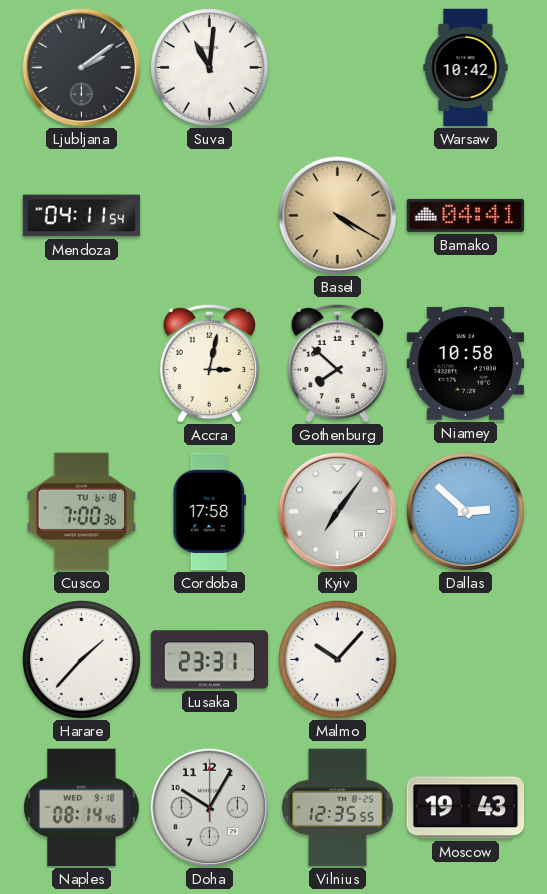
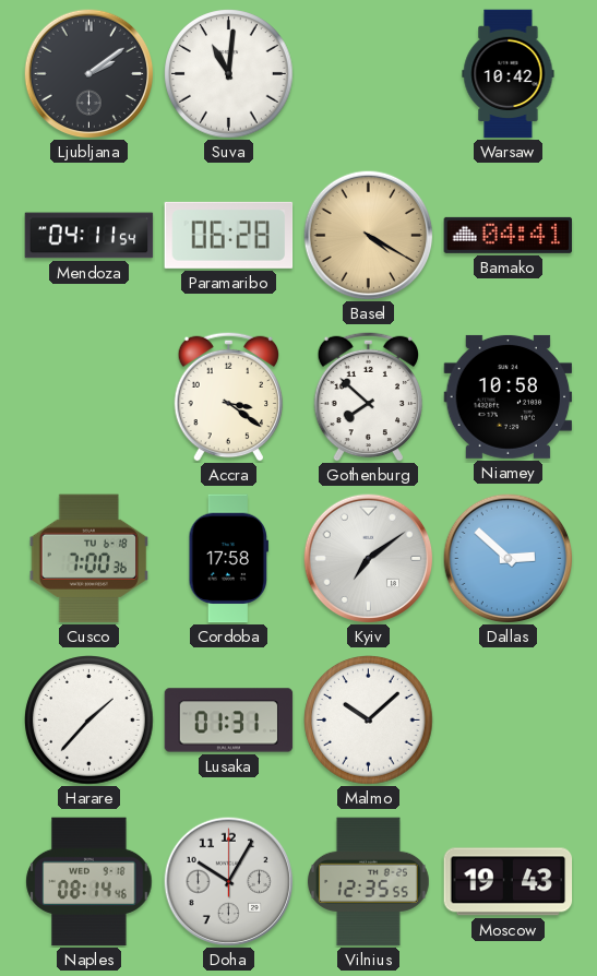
Paramaribo: none -> 06:28
Accra: 3:02 -> 3:21
Kyiv: 7:06 -> 7:09
Lusaka: 23:31 -> 01:31
Malmo: 10:07 -> 10:08
